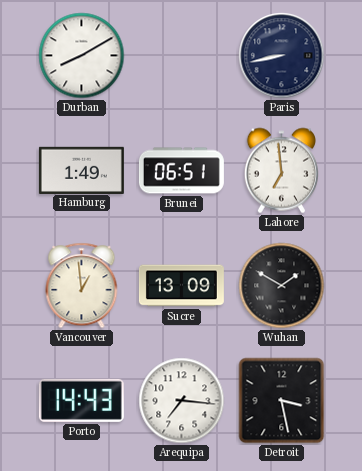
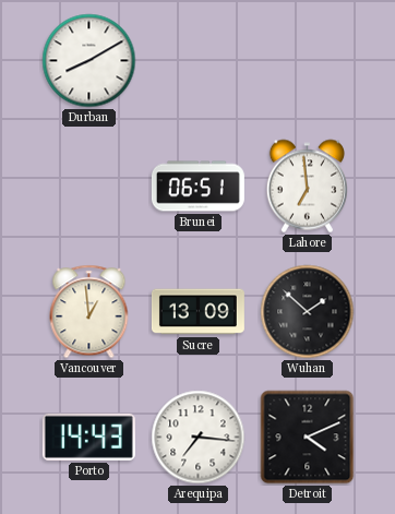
Paris: 8:43 -> none
Hamburg: 1:49 -> none
Wuhan: 1:50 -> 1:52
Detroit: 3:28 -> 4:11
